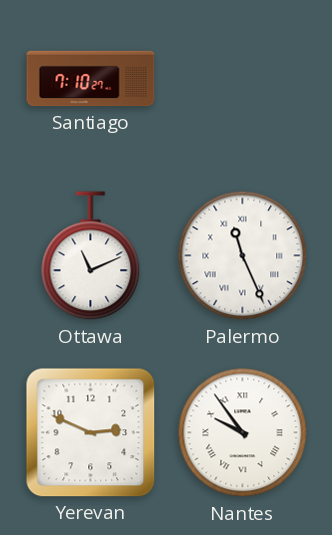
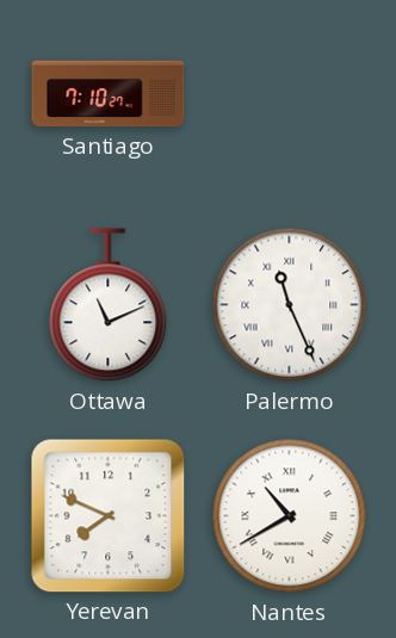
Yerevan: 2:49 -> 7:49
Nantes: 9:54 -> 10:40
